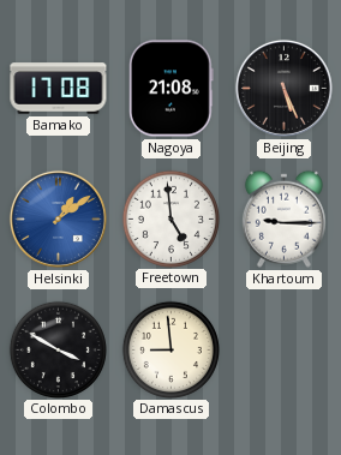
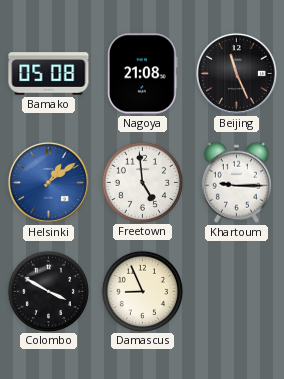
Bamako: 17:08 -> 05:08
Beijing: 5:26 -> 11:26
Damascus: 8:59 -> 8:56
